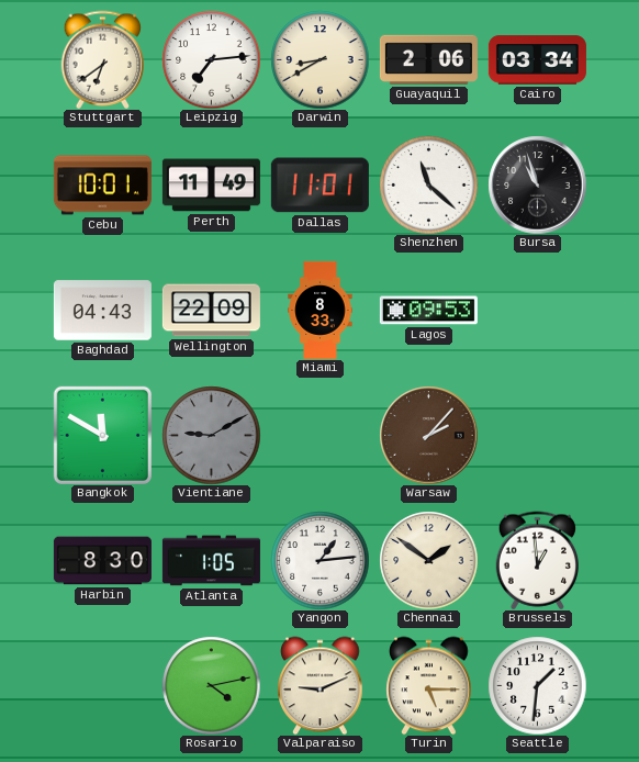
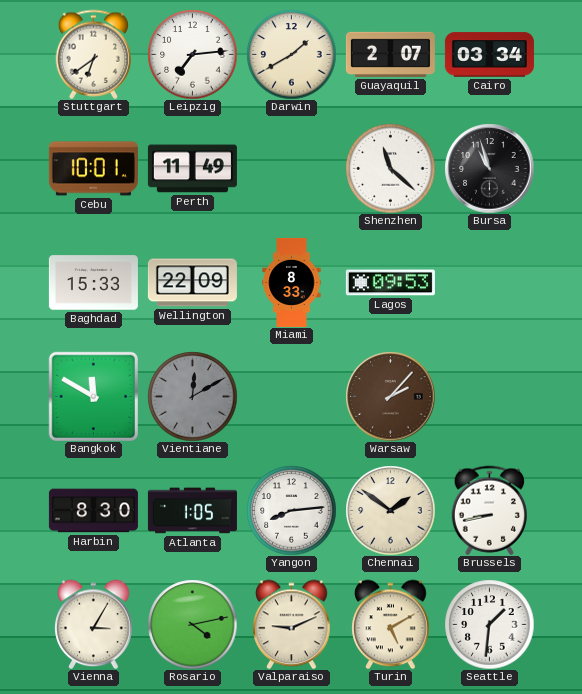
Darwin: 8:40 -> 1:40
Guayaquil: 2:06 -> 2:07
Dallas: 11:01 -> none
Baghdad: 04:43 -> 15:33
Vientiane: 9:10 -> 12:10
Yangon: 1:14 -> 8:14
Brussels: 12:59 -> 8:43
Vienna: none -> 3:05
Turin: 5:15 -> 5:10
